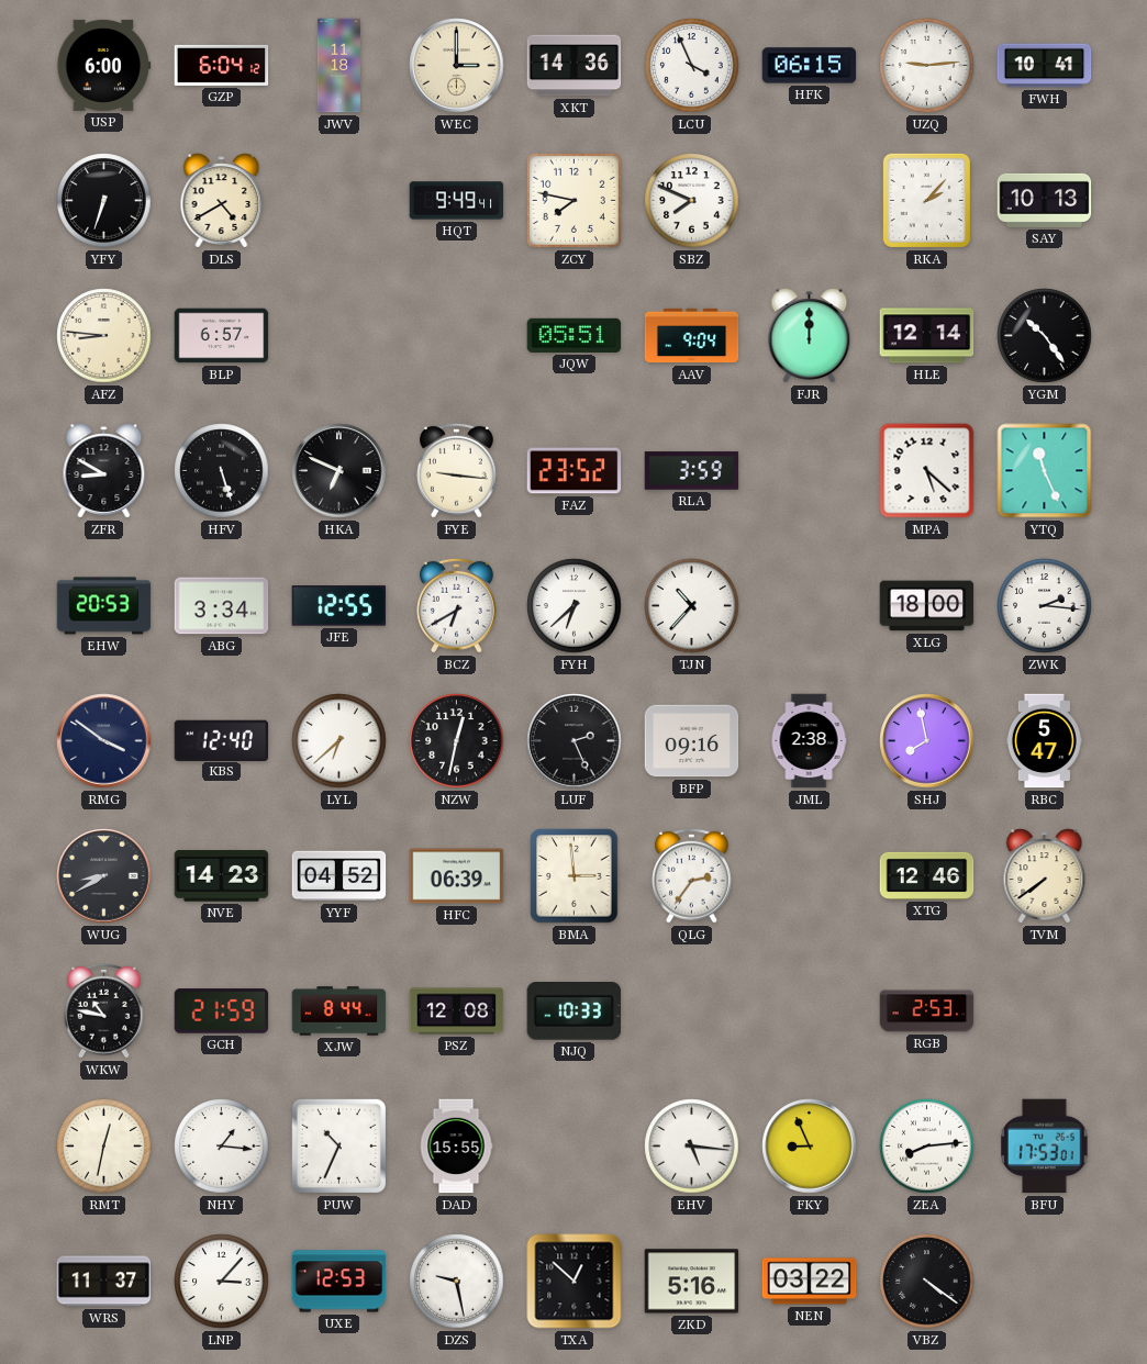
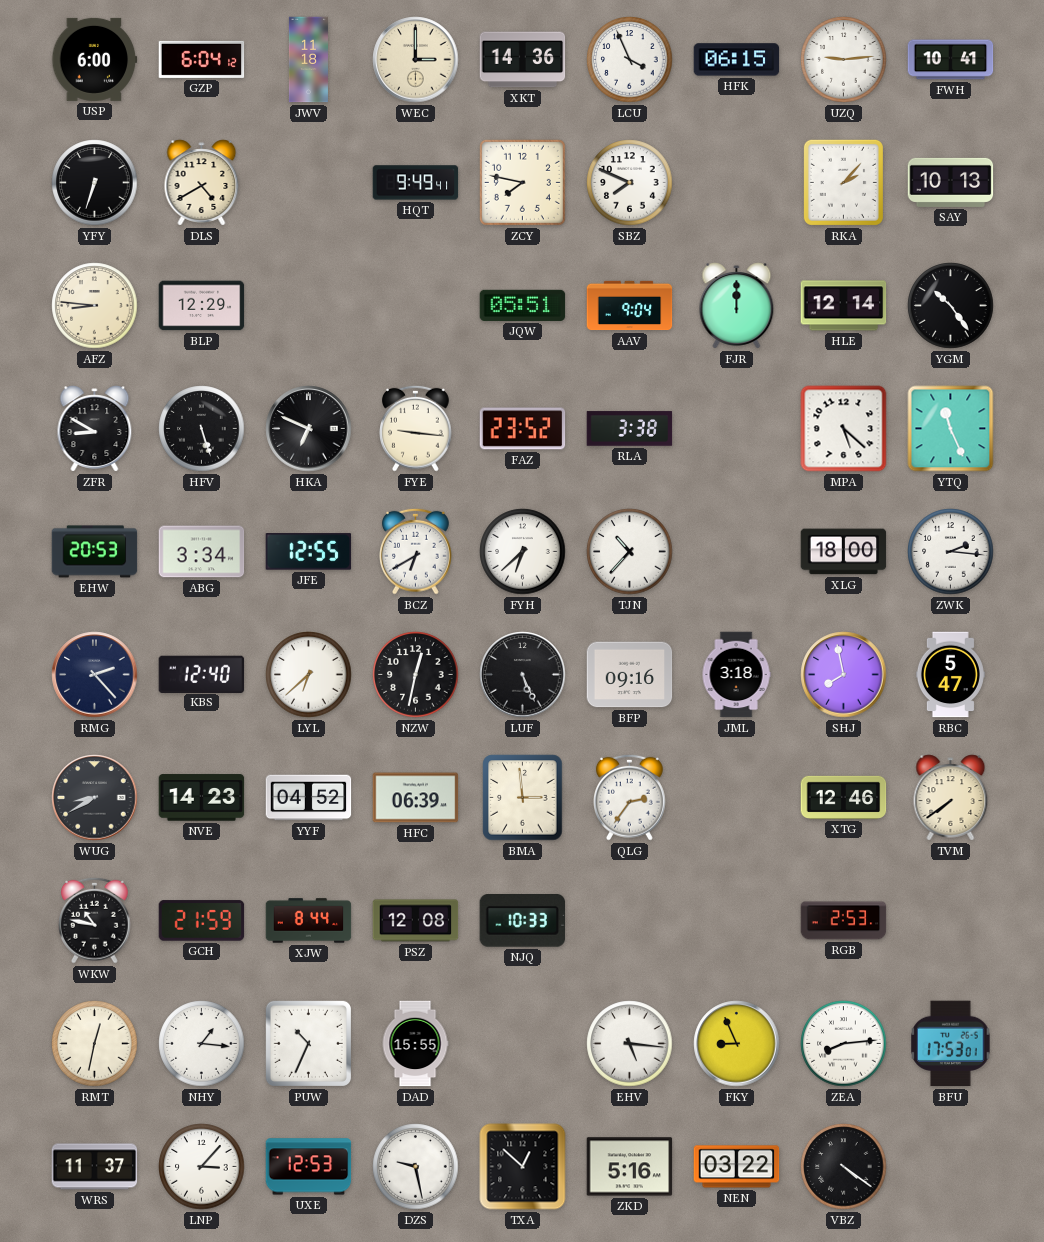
BLP: 6:57 -> 12:29
RLA: 3:59 -> 3:38
RMG: 3:51 -> 2:23
LUF: 2:26 -> 5:26
JML: 2:38 -> 3:18
